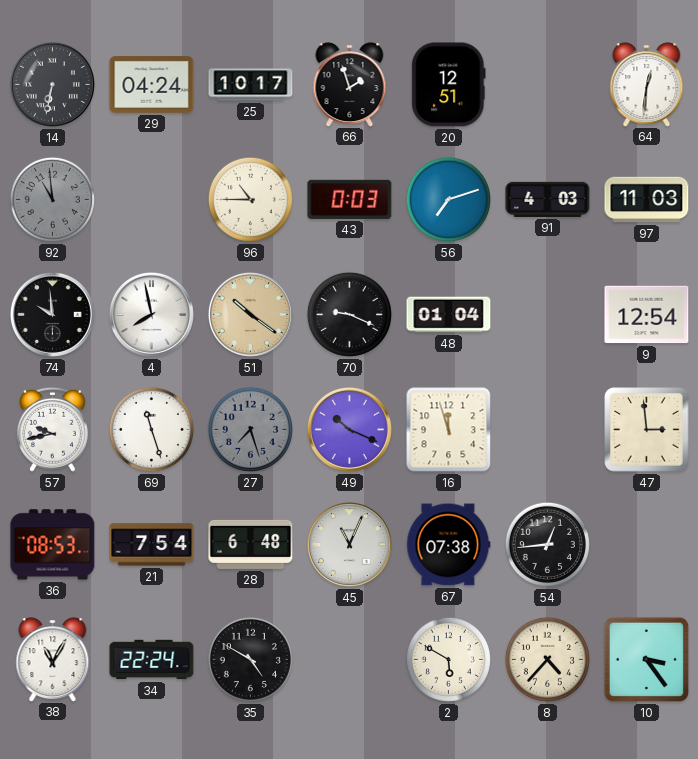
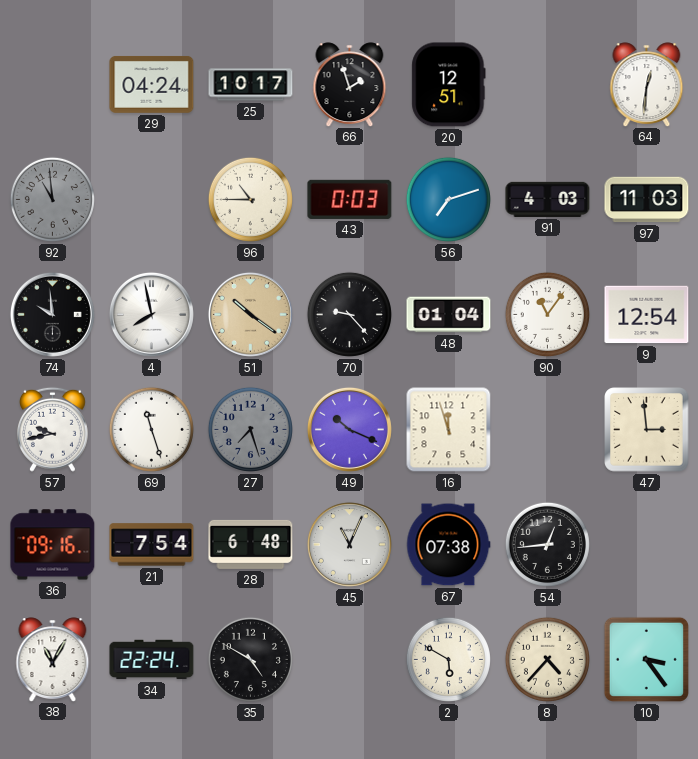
14: 6:32 -> none
70: 9:19 -> 9:23
90: none -> 11:06
36: 08:53 -> 09:16
